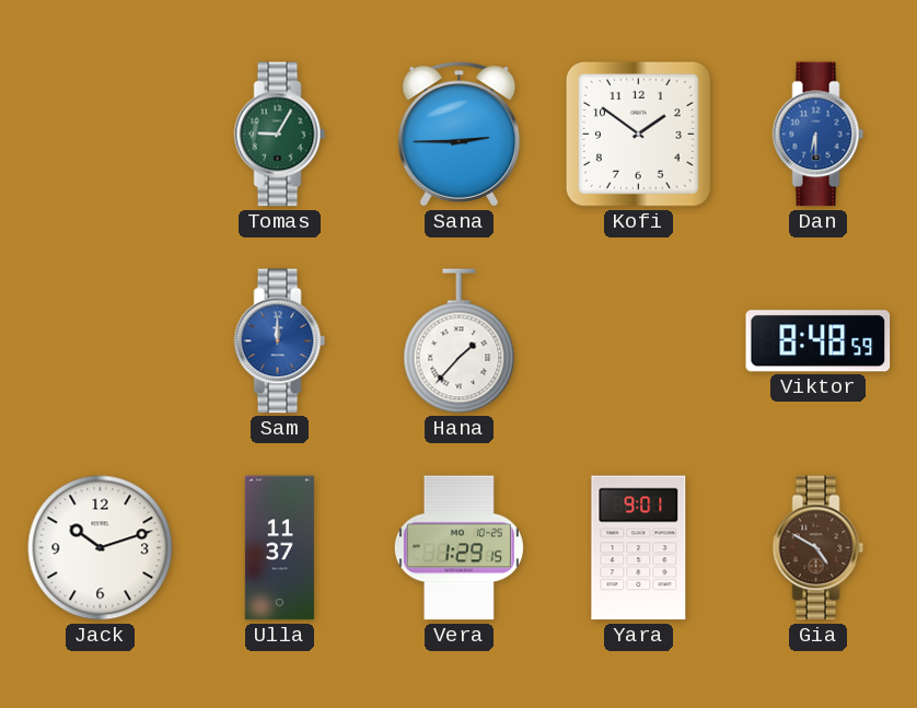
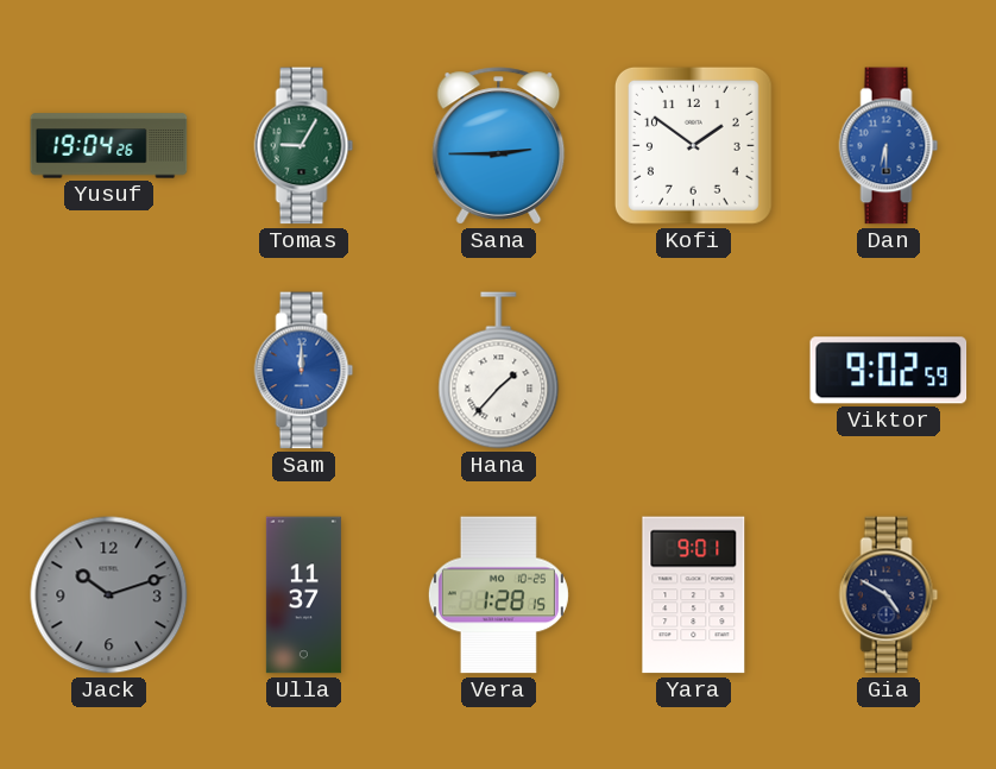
Yusuf: none -> 19:04
Viktor: 8:48 -> 9:02
Jack dial: white -> grey
Vera: 1:29 -> 1:28
Gia dial: brown -> navy
